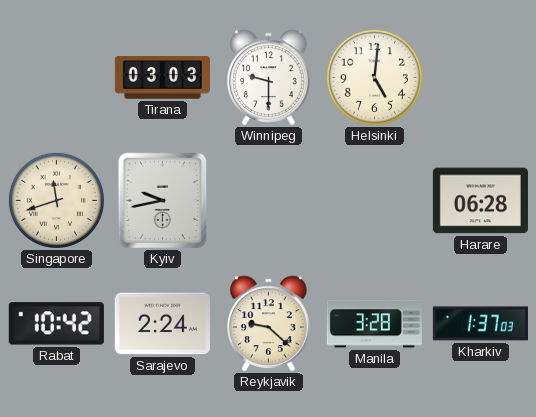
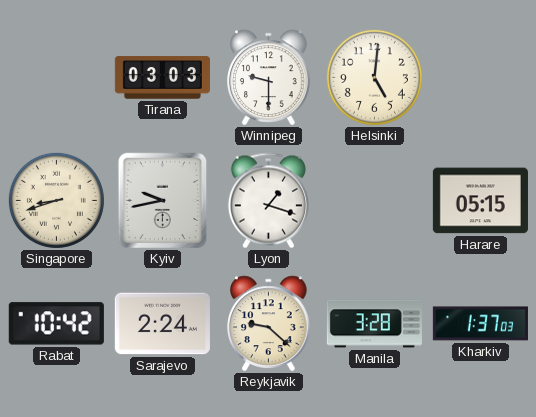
Singapore: 11:42 -> 8:42
Lyon: none -> 1:18
Harare: 06:28 -> 05:15
